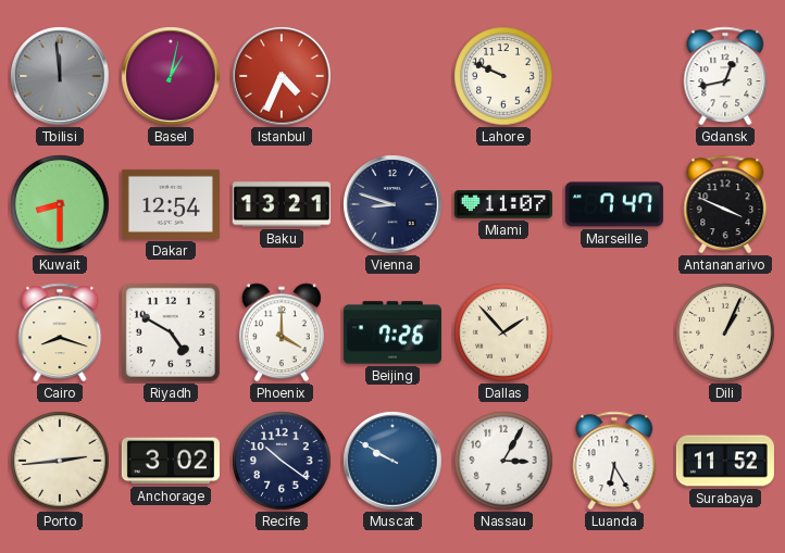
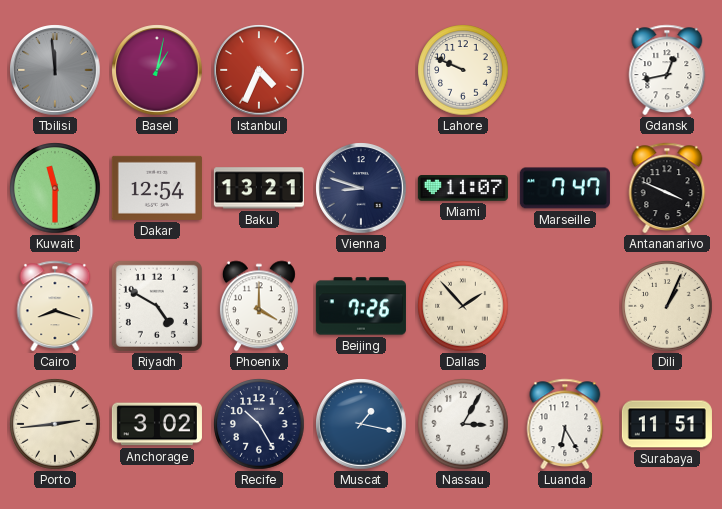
Kuwait: 8:30 -> 11:30
Recife: 10:21 -> 10:25
Muscat: 9:50 -> 1:17
Surabaya: 11:52 -> 11:51
